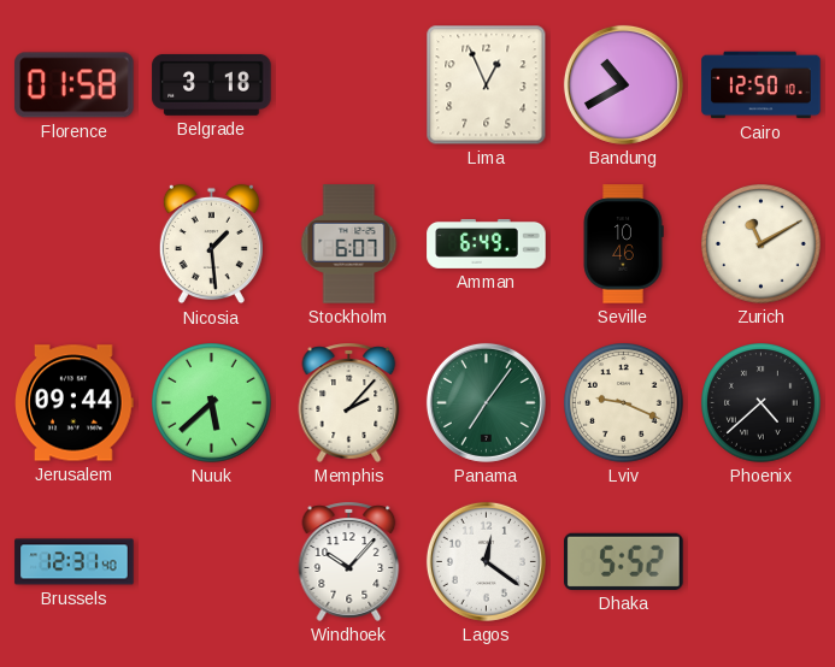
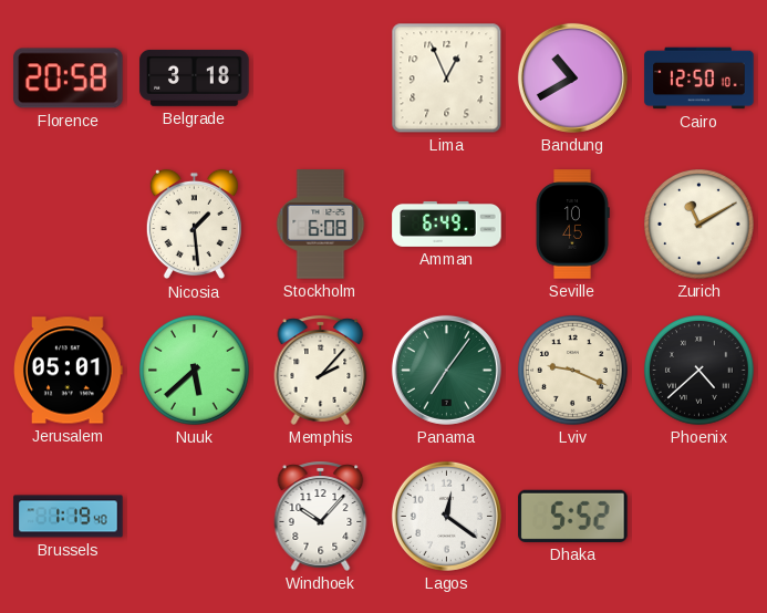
Florence: 01:58 -> 20:58
Stockholm: 6:07 -> 6:08
Seville: 10:46 -> 10:45
Jerusalem: 09:44 -> 05:01
Brussels: 12:31 -> 1:19
